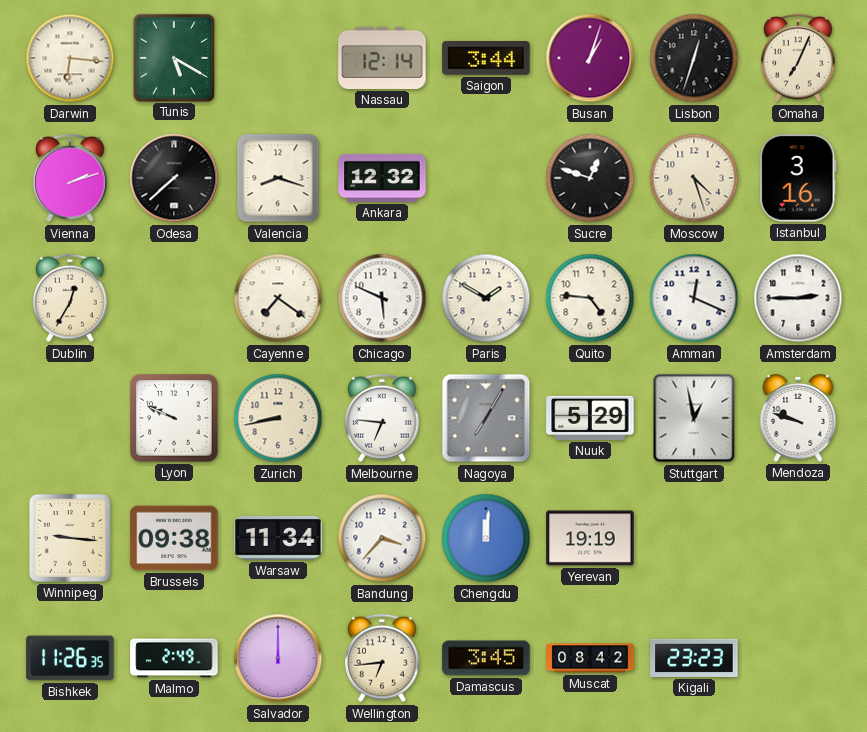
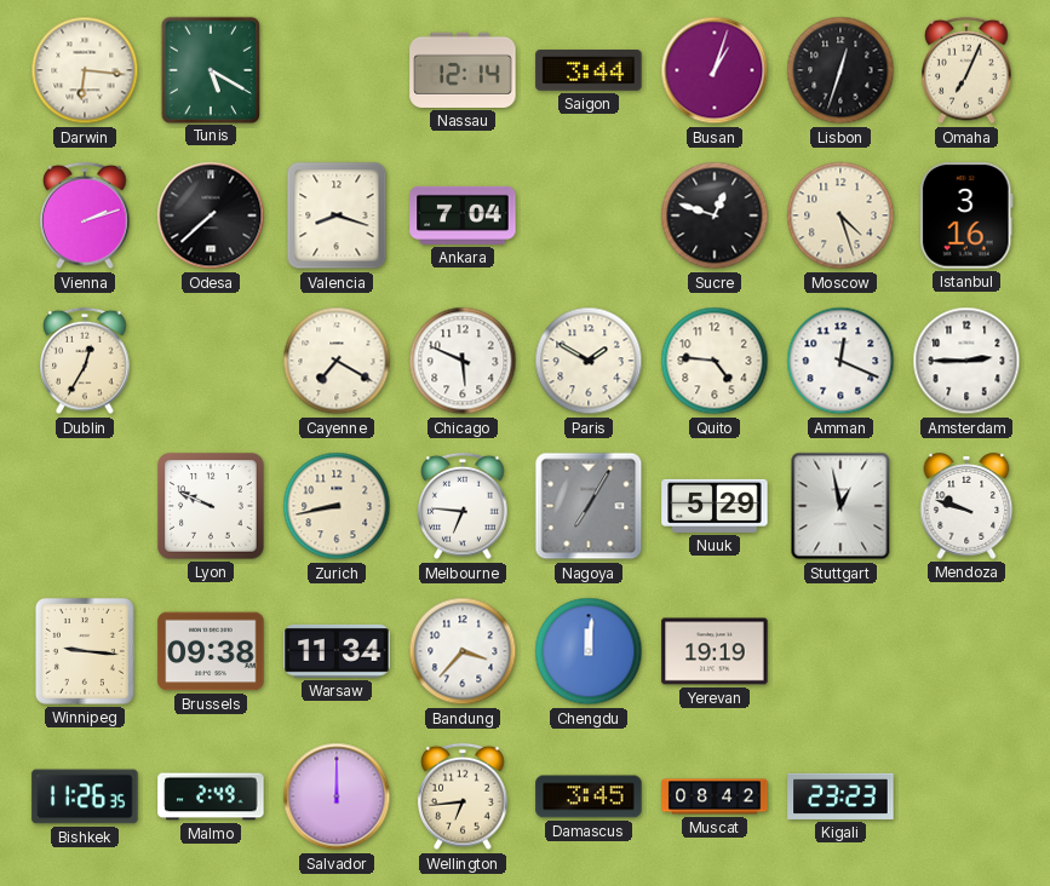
Ankara: 12:32 -> 7:04
Cayenne: 7:21 -> 7:20
